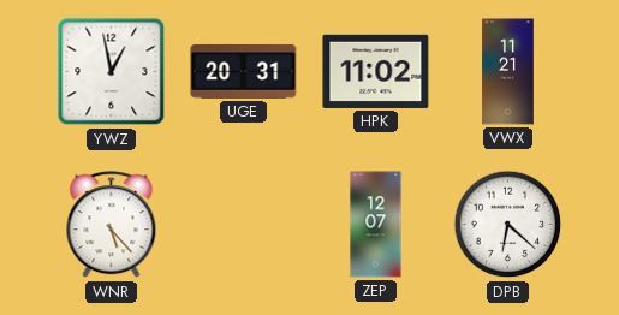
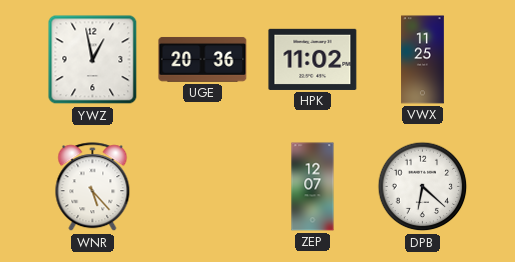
UGE: 20:31 -> 20:36
VWX: 11:21 -> 11:25
